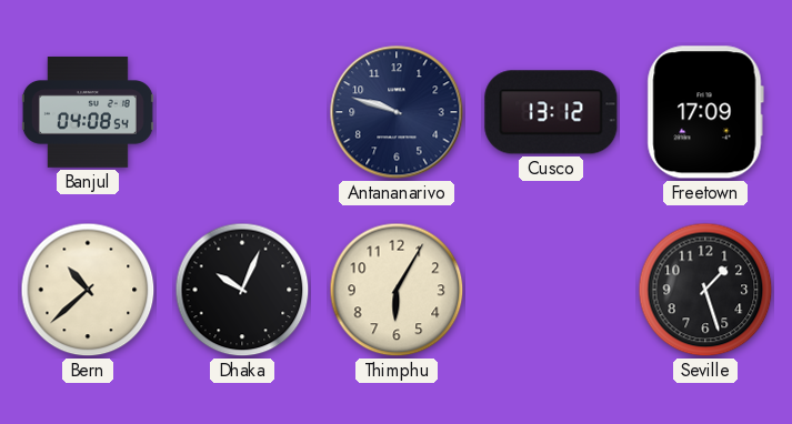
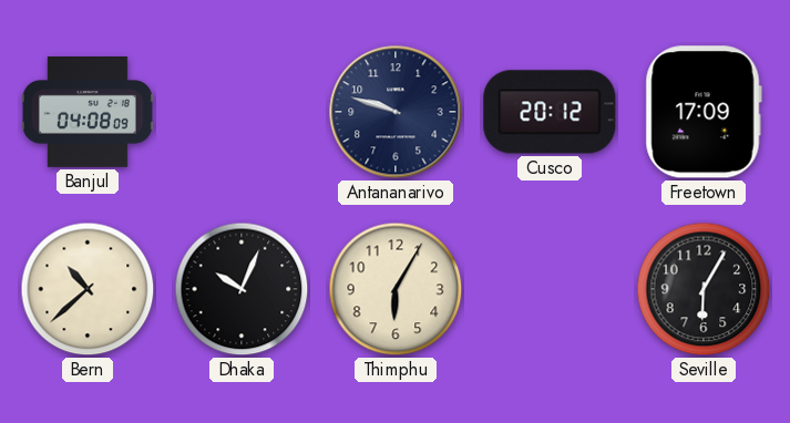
Banjul: 04:08:54 -> 04:08:09
Cusco: 13:12 -> 20:12
Seville: 1:27 -> 6:05
